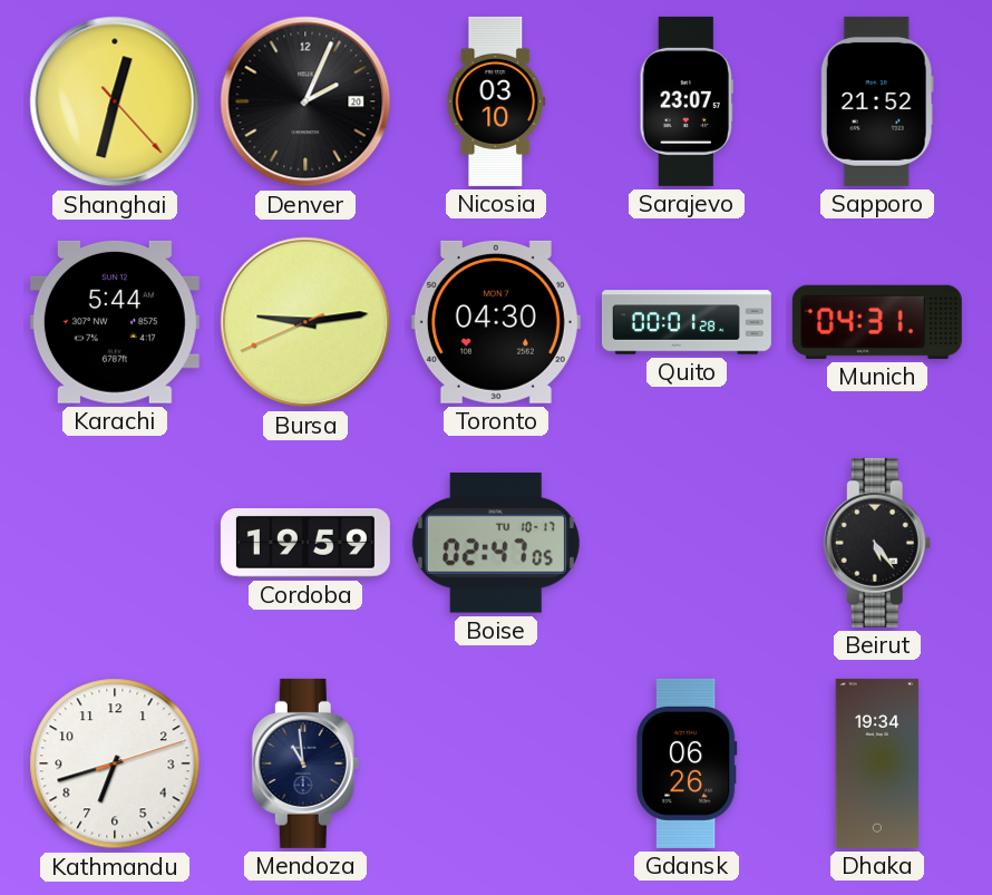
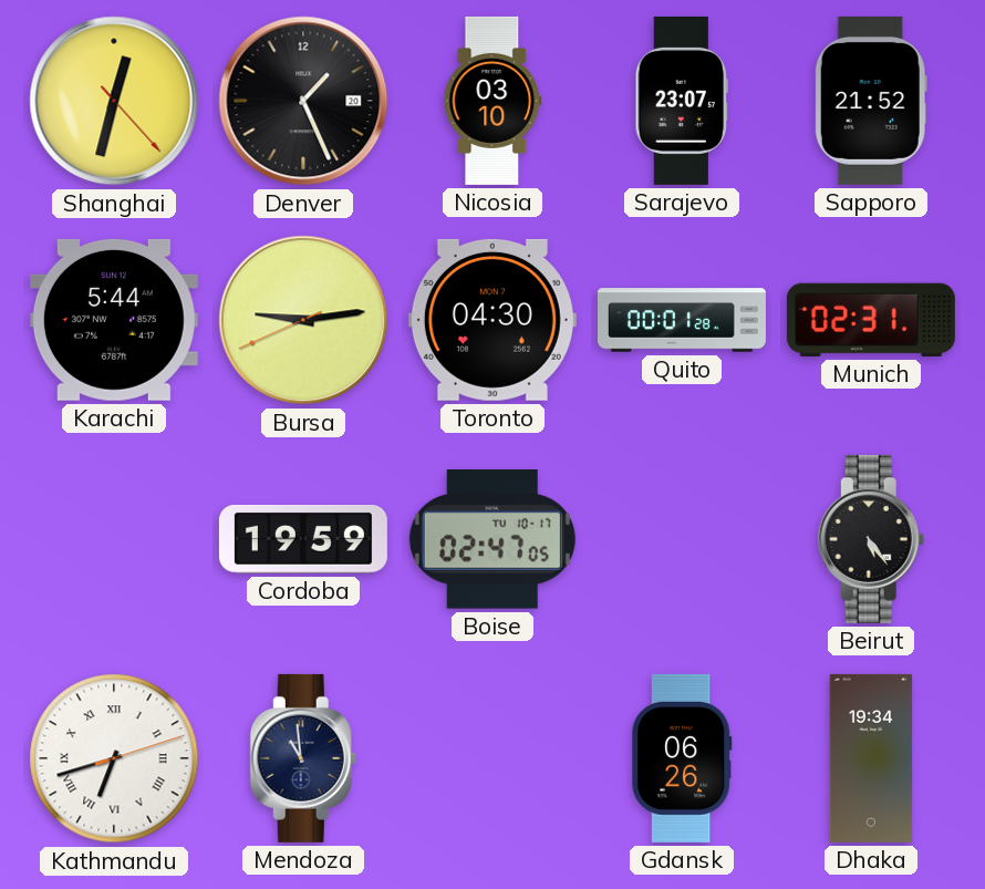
Denver: 2:04 -> 1:26
Munich: 04:31 -> 02:31
Kathmandu numerals: Arabic -> Roman
